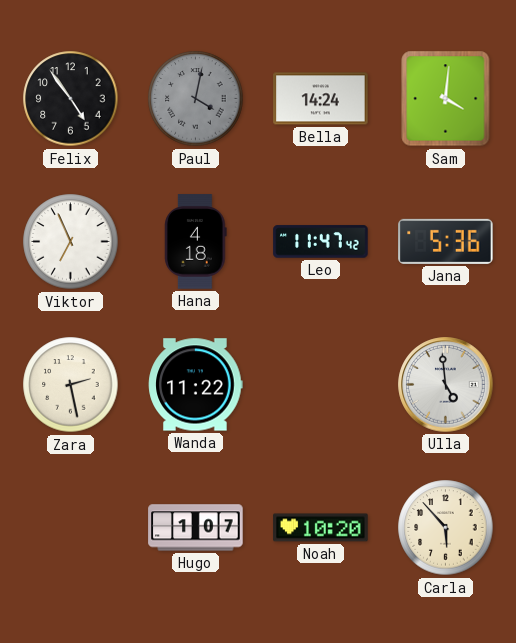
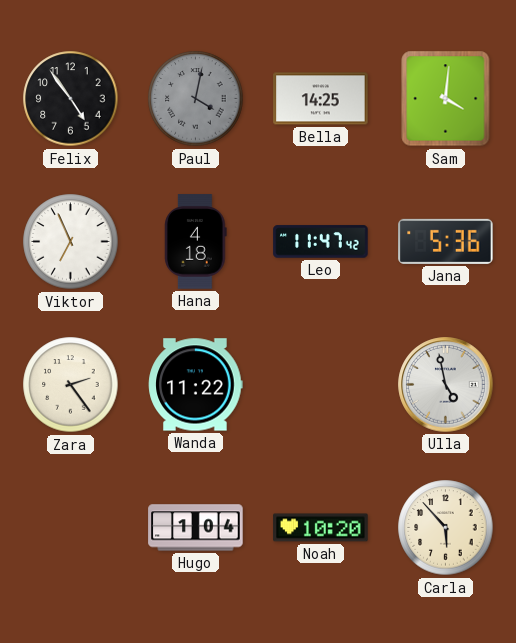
Bella: 14:24 -> 14:25
Zara: 2:28 -> 2:24
Ulla: 4:59 -> 4:58
Hugo: 1:07 -> 1:04
